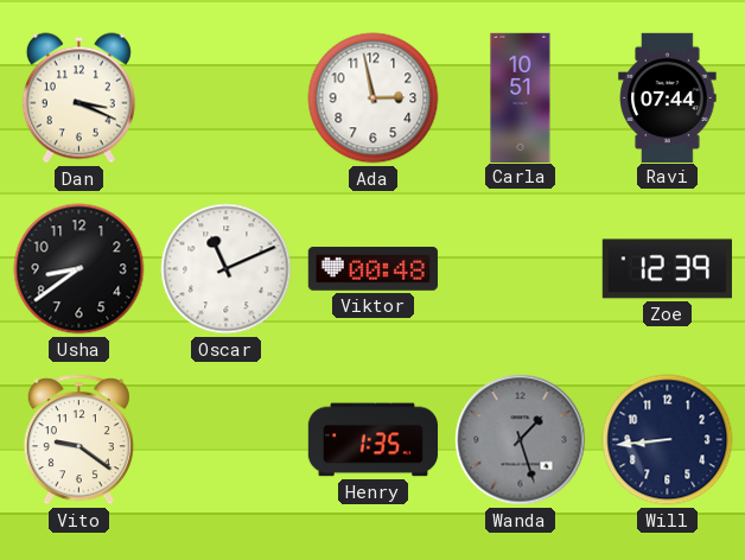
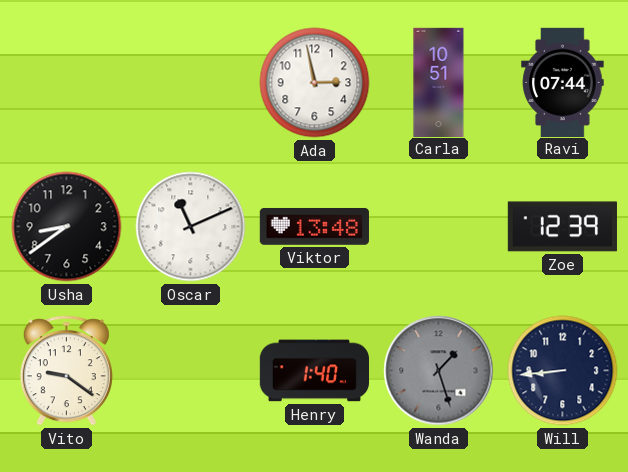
Dan: 3:19 -> none
Viktor: 00:48 -> 13:48
Henry: 1:35 -> 1:40
